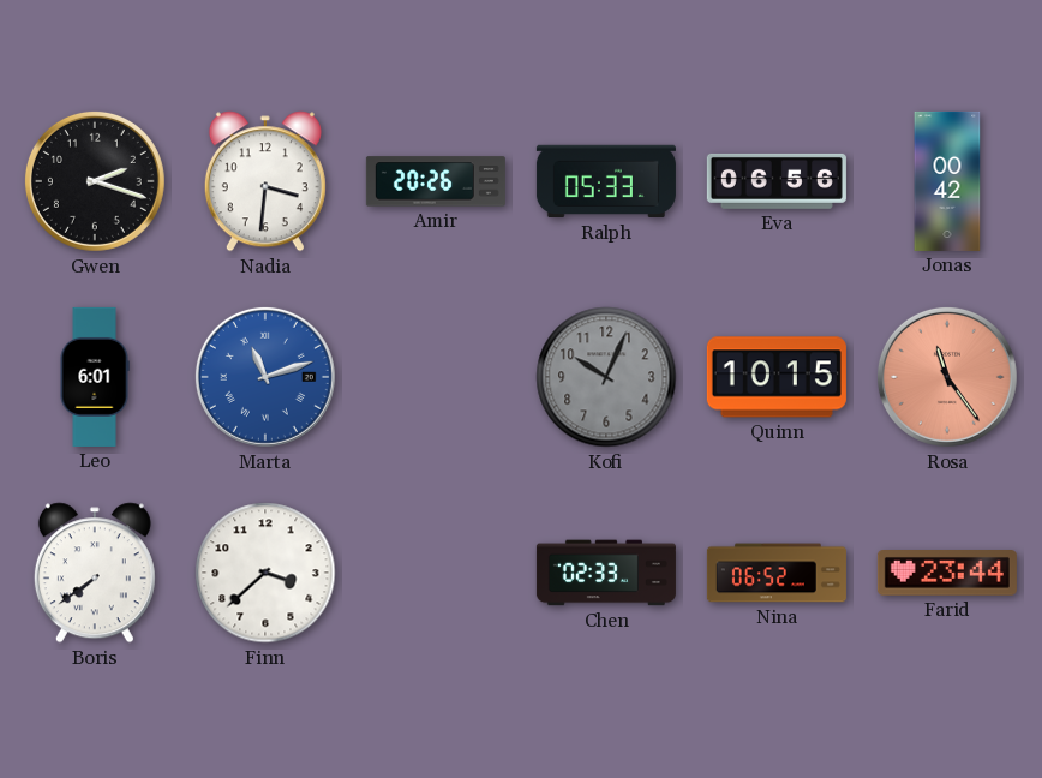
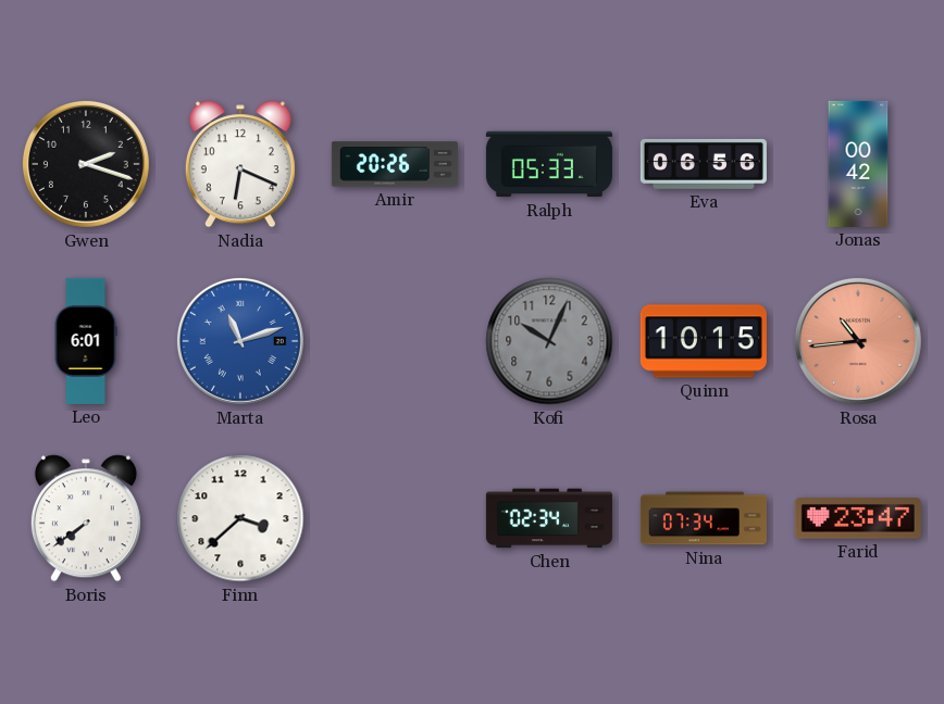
Nadia: 3:31 -> 6:19
Rosa: 11:24 -> 10:44
Chen: 02:33 -> 02:34
Nina: 06:52 -> 07:34
Farid: 23:44 -> 23:47
